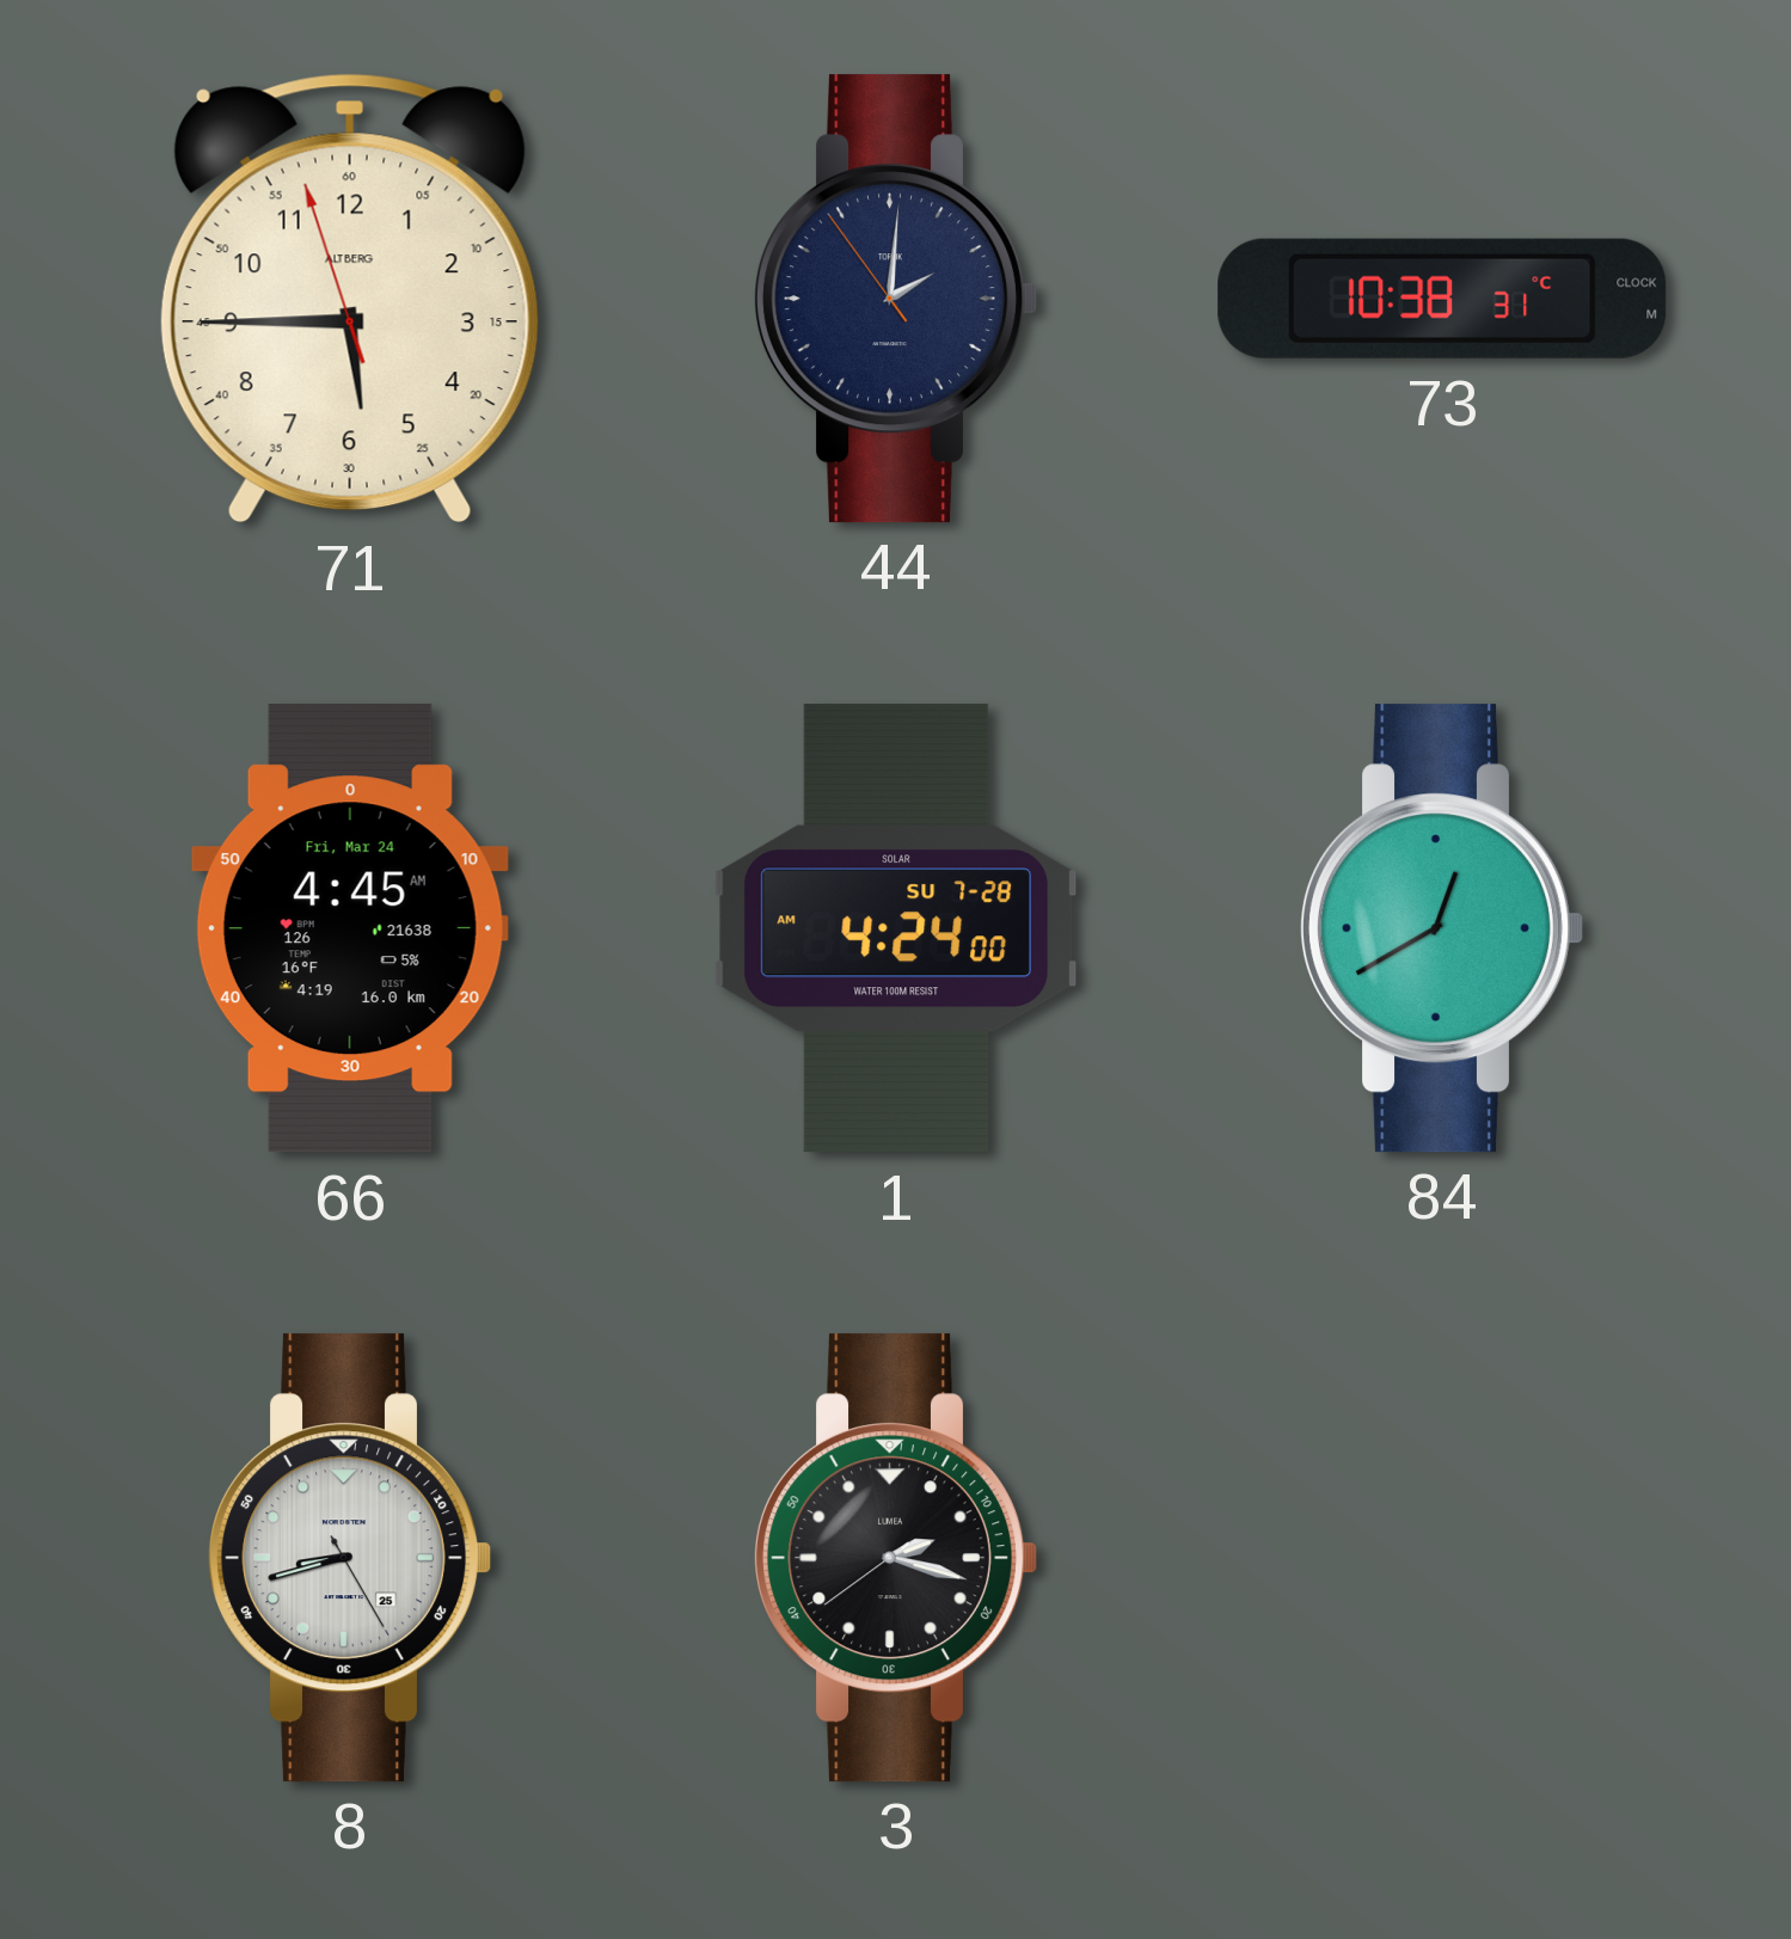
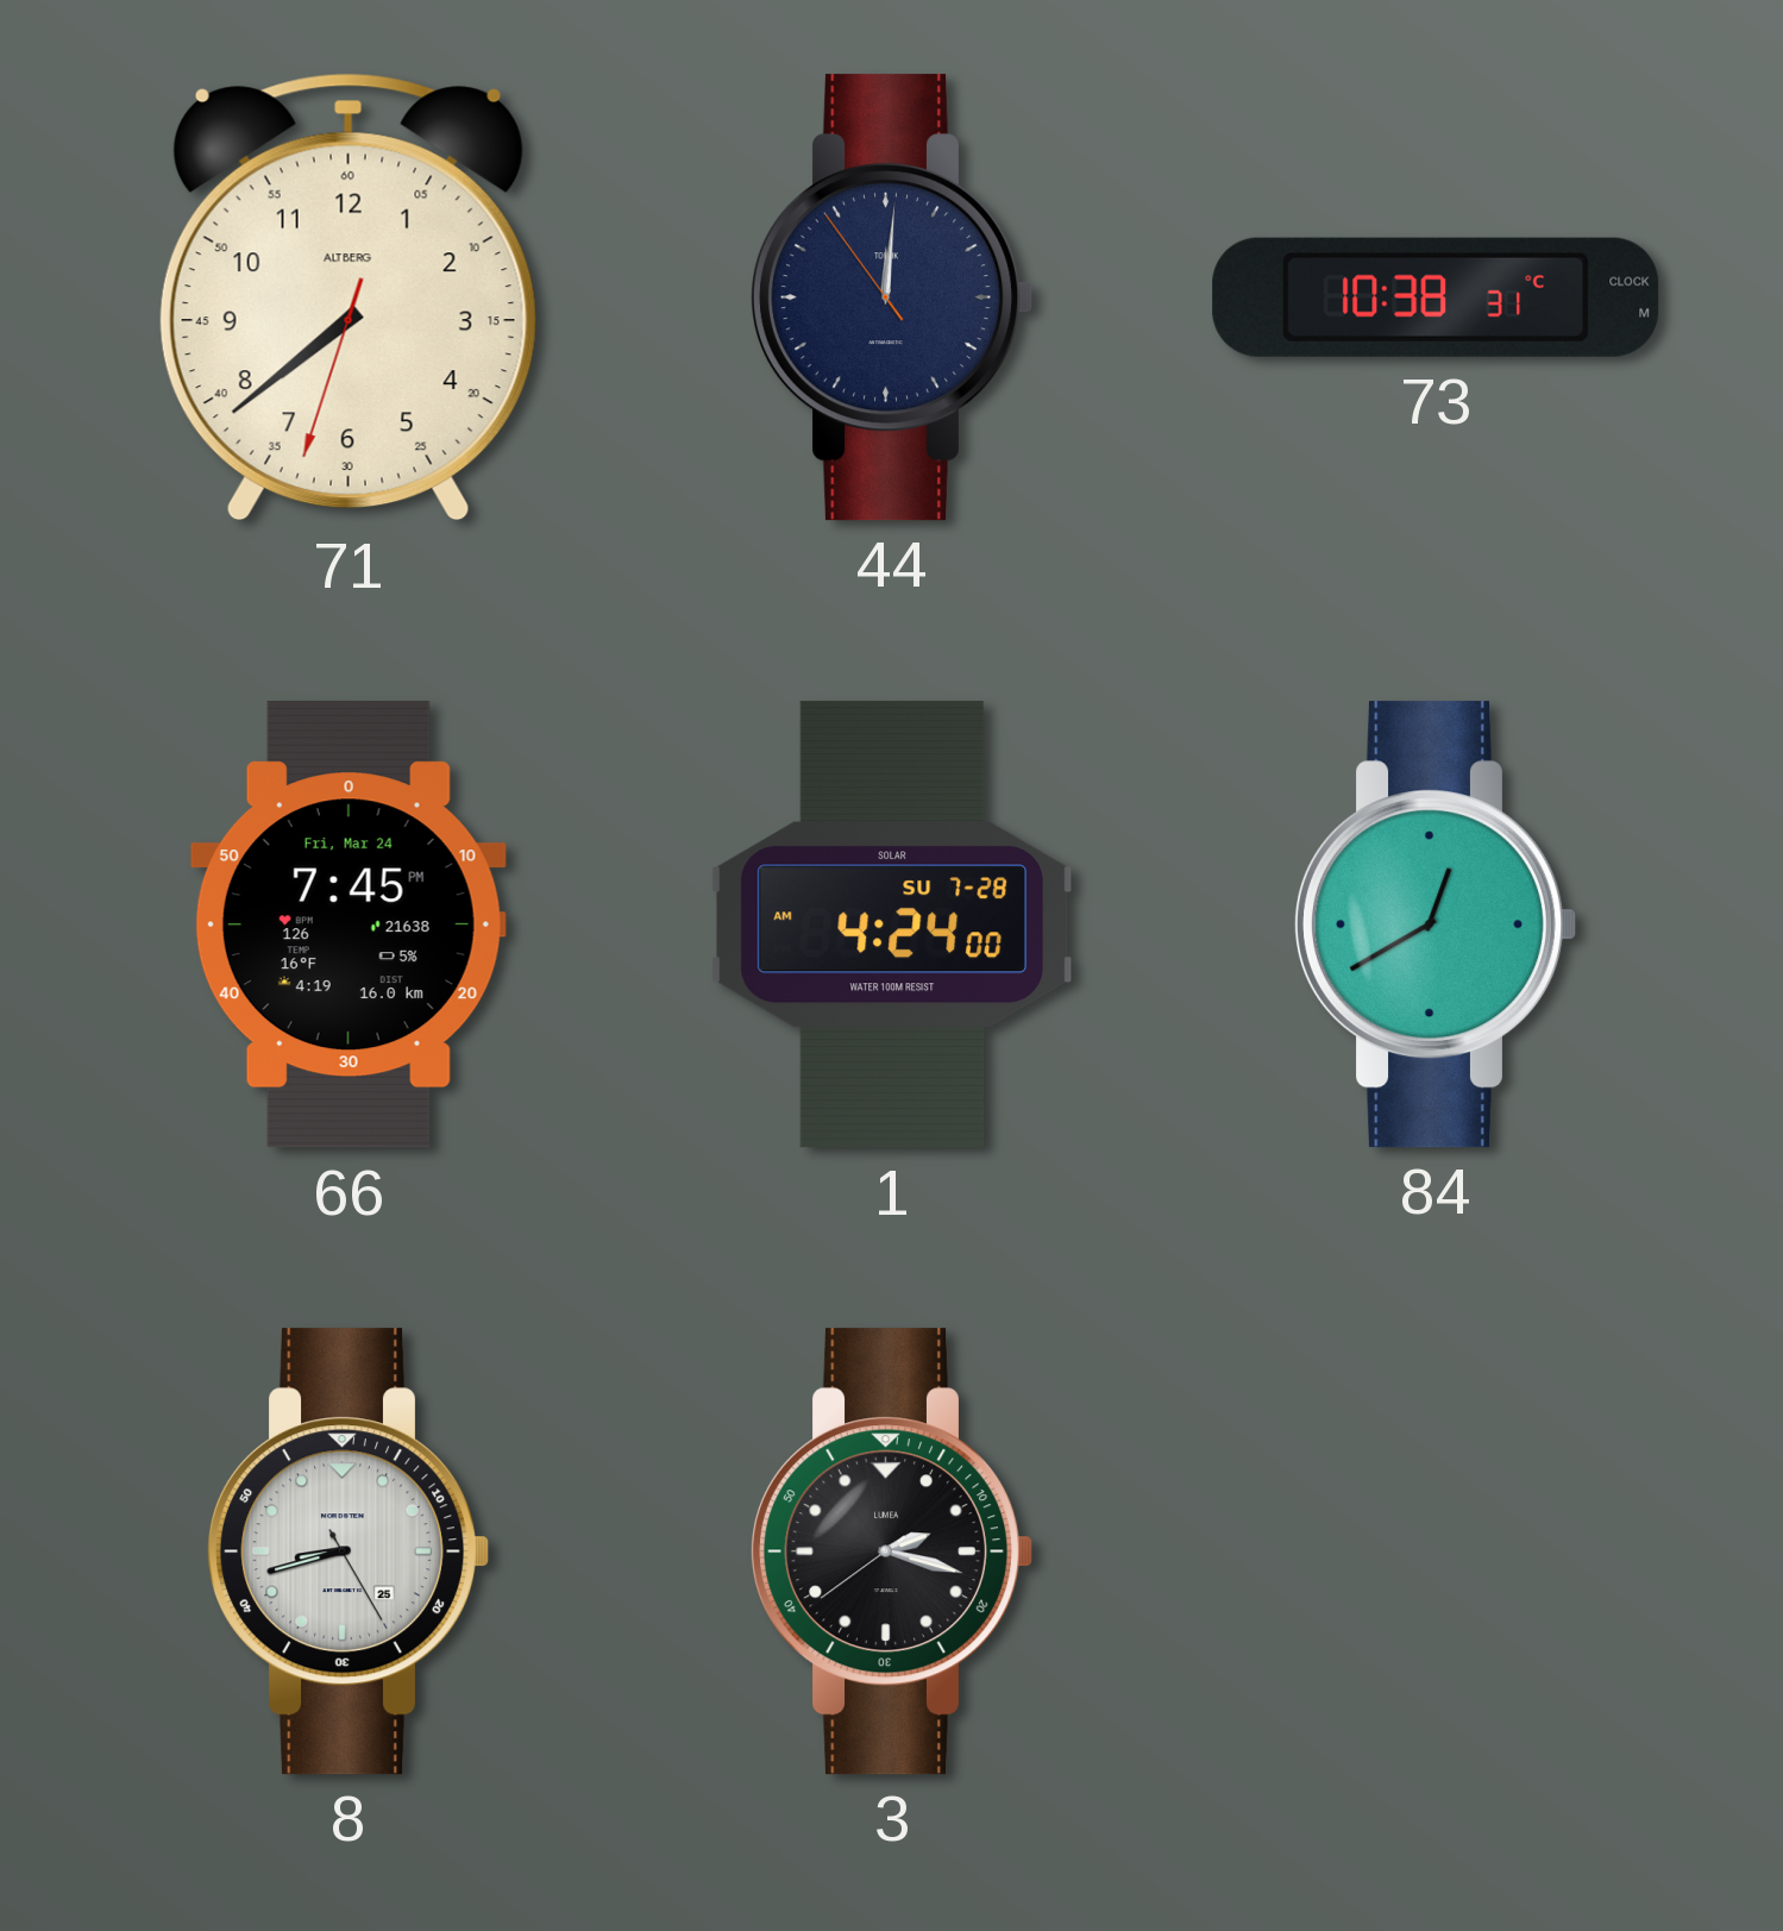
71: 5:44 -> 7:38
44: 2:00 -> 12:00
66: 4:45 -> 7:45
